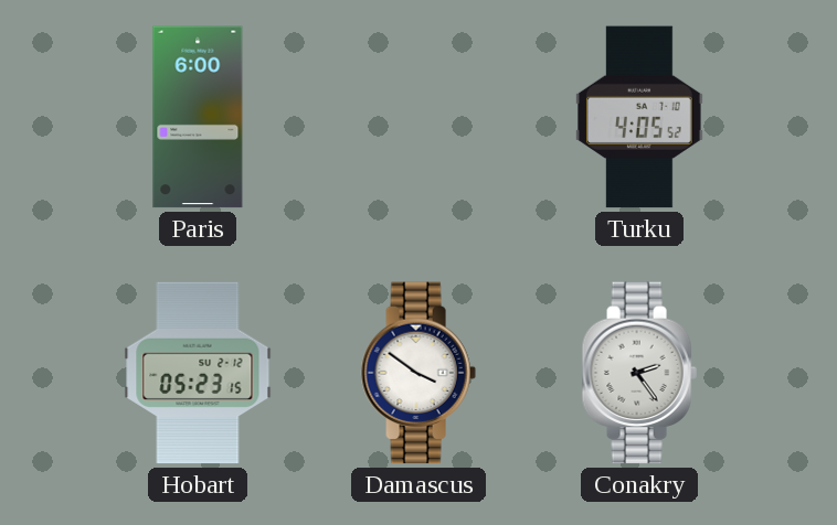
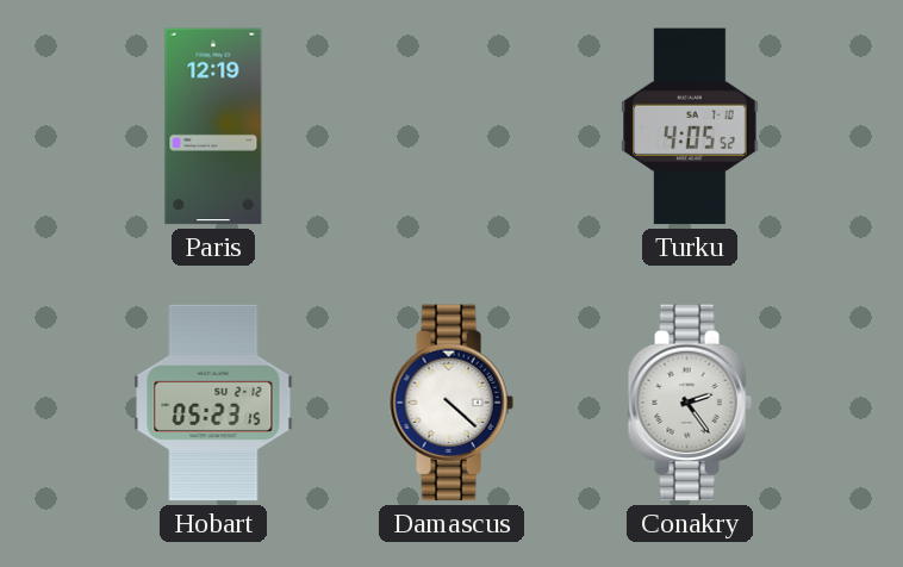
Paris: 6:00 -> 12:19
Damascus: 3:51 -> 4:22
